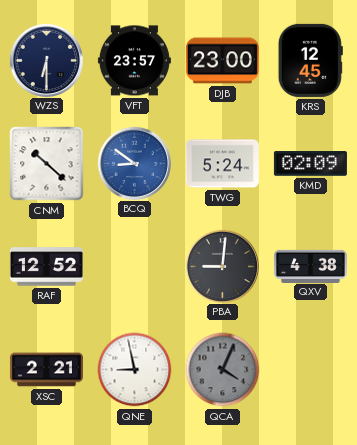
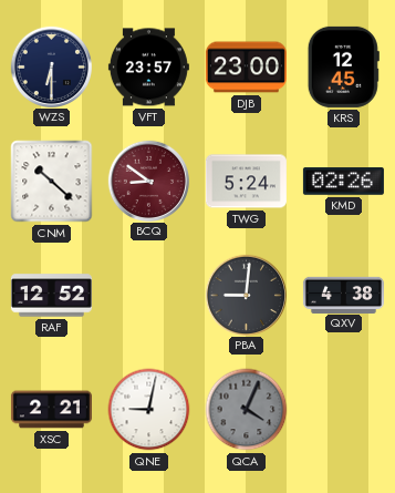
BCQ dial: blue -> burgundy
KMD: 02:09 -> 02:26
QNE: 8:58 -> 9:02
